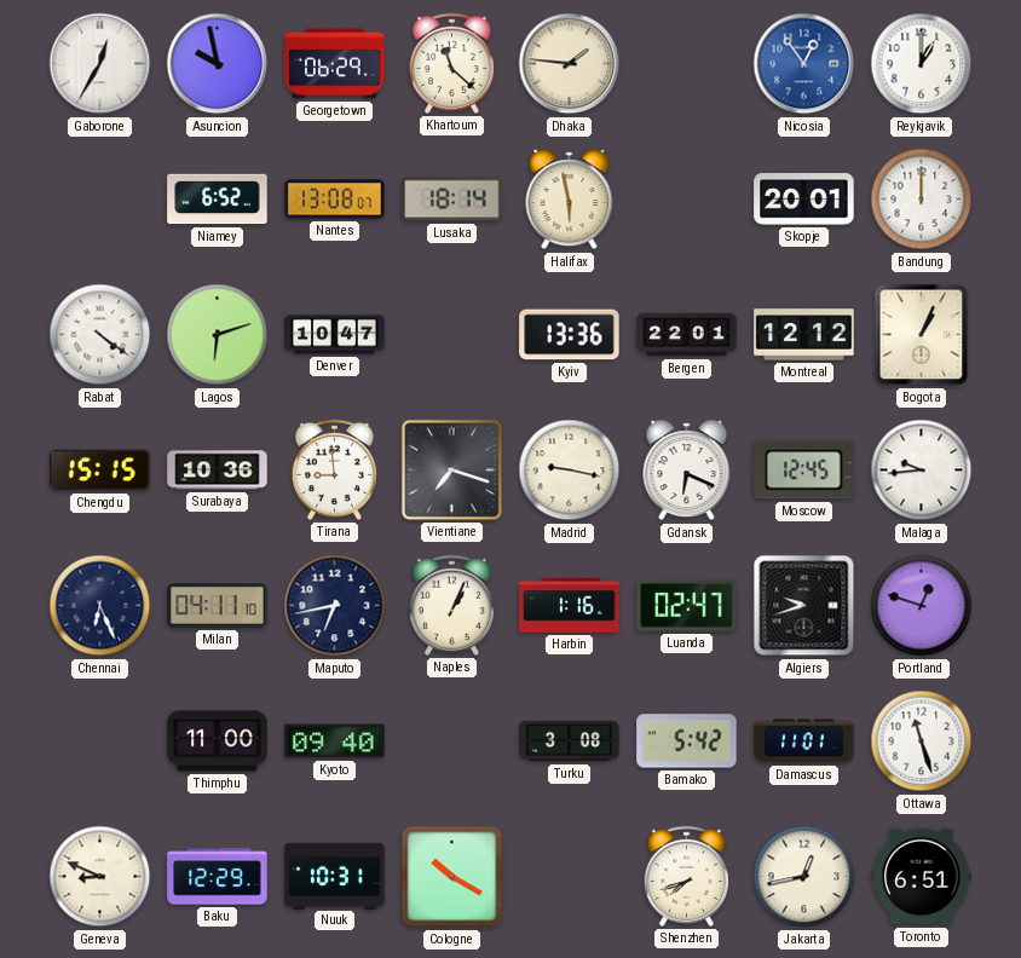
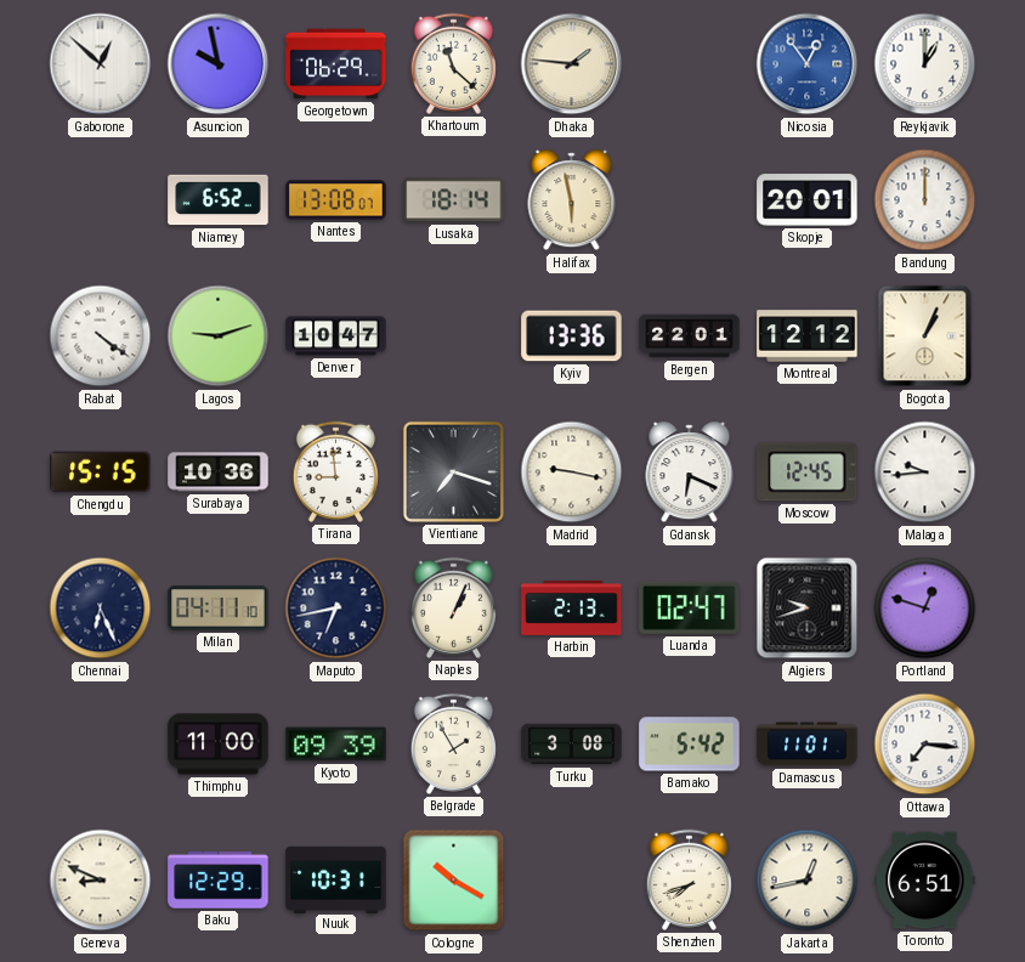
Gaborone: 12:35 -> 12:52
Lagos: 6:12 -> 9:12
Harbin: 1:16 -> 2:13
Kyoto: 09:40 -> 09:39
Belgrade: none -> 1:55
Ottawa: 11:27 -> 7:16
